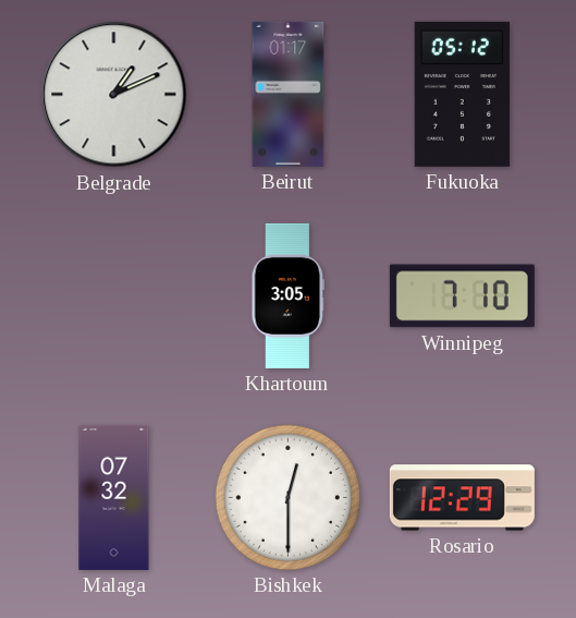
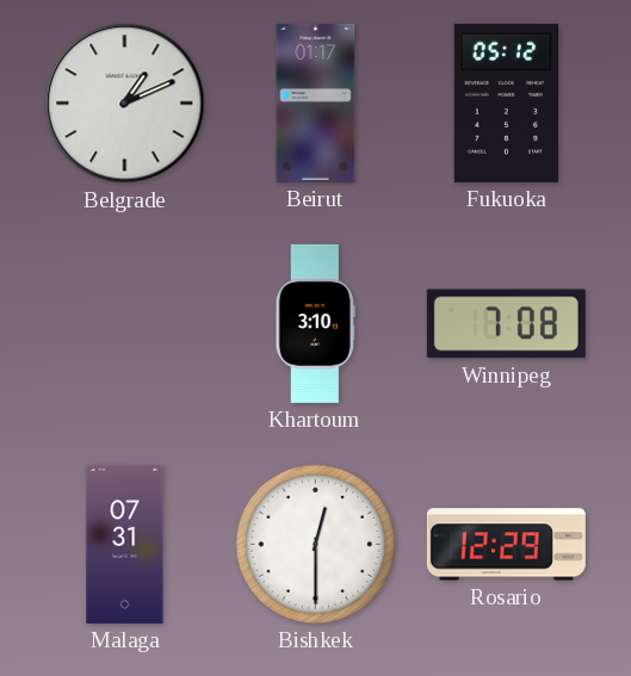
Khartoum: 3:05 -> 3:10
Winnipeg: 7:10 -> 7:08
Malaga: 07:32 -> 07:31
